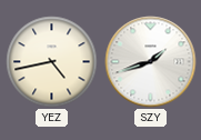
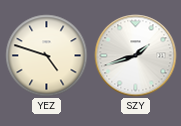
YEZ: 4:43 -> 4:48
